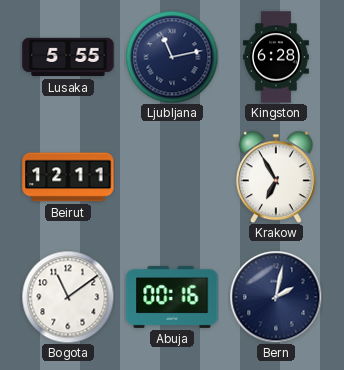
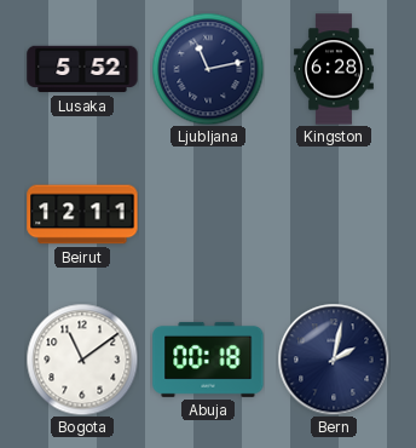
Lusaka: 5:55 -> 5:52
Krakow: 6:55 -> none
Abuja: 00:16 -> 00:18
